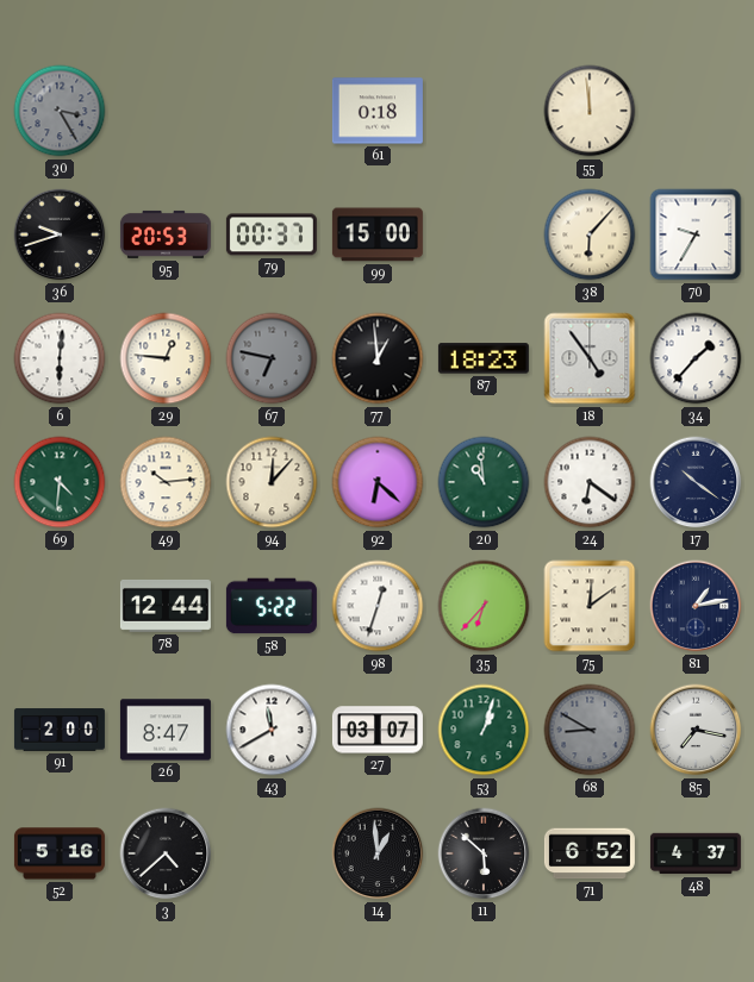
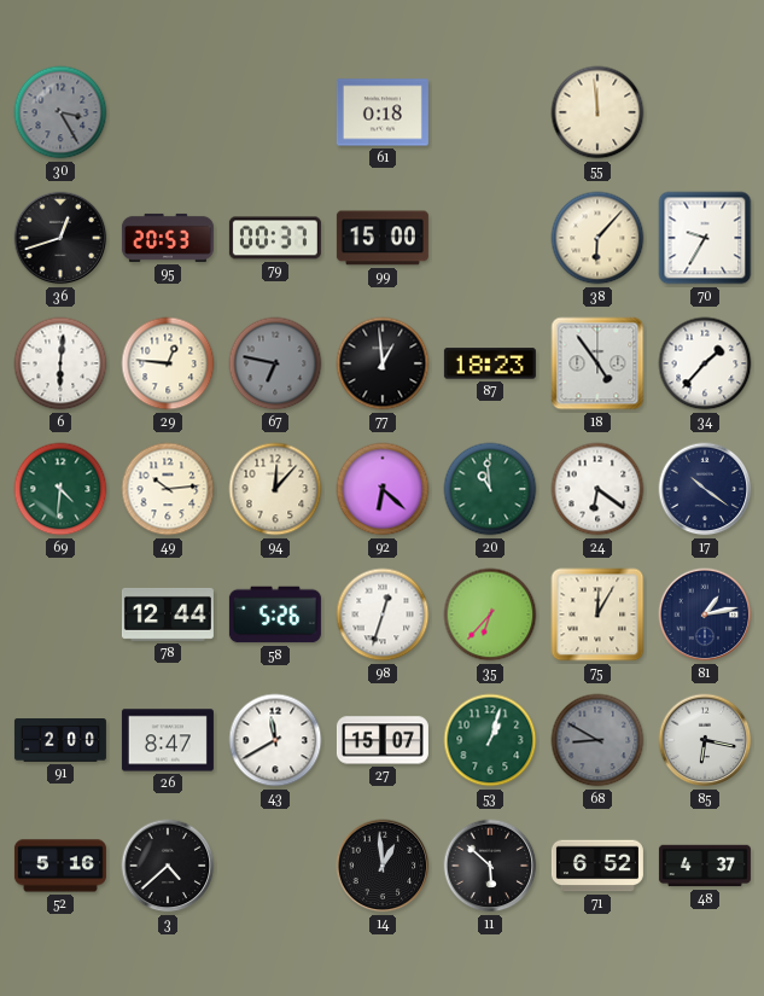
36: 9:42 -> 12:42
58: 5:22 -> 5:26
75: 12:09 -> 12:05
27: 03:07 -> 15:07
85: 7:17 -> 6:17
